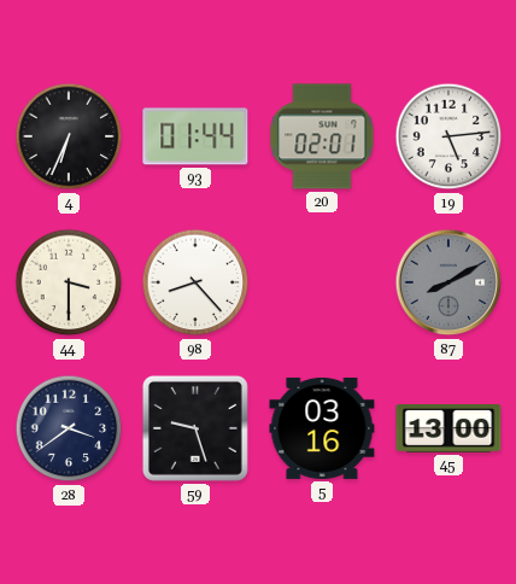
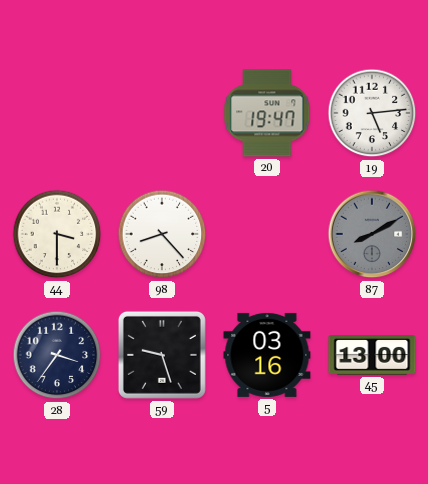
4: 6:34 -> none
93: 01:44 -> none
20: 02:01 -> 19:47
28: 3:39 -> 3:36
